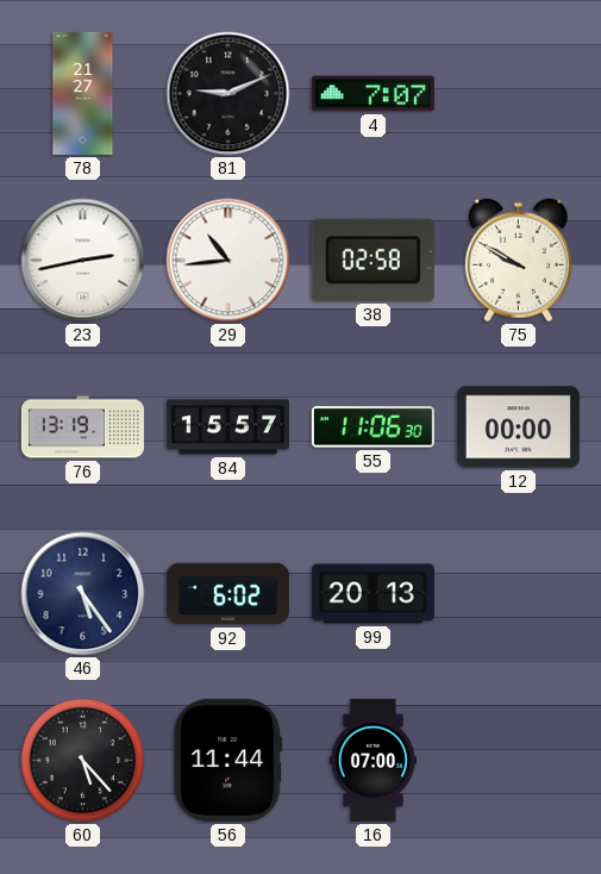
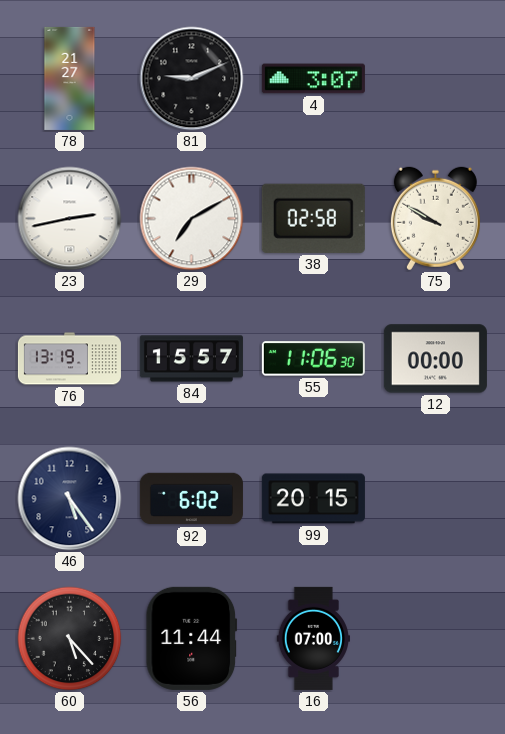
4: 7:07 -> 3:07
29: 10:44 -> 7:10
99: 20:13 -> 20:15
